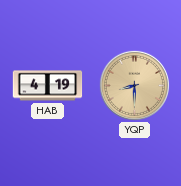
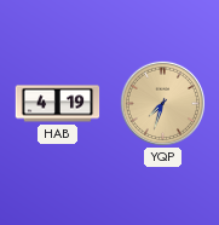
YQP: 8:30 -> 7:33
